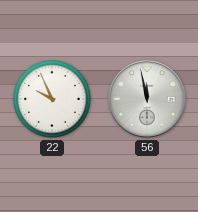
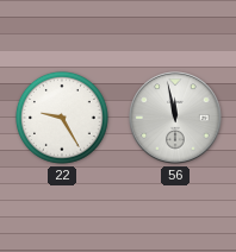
22: 9:56 -> 9:25
